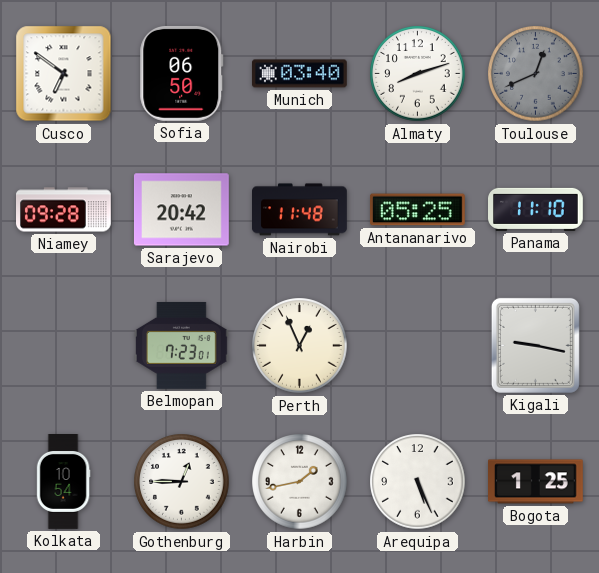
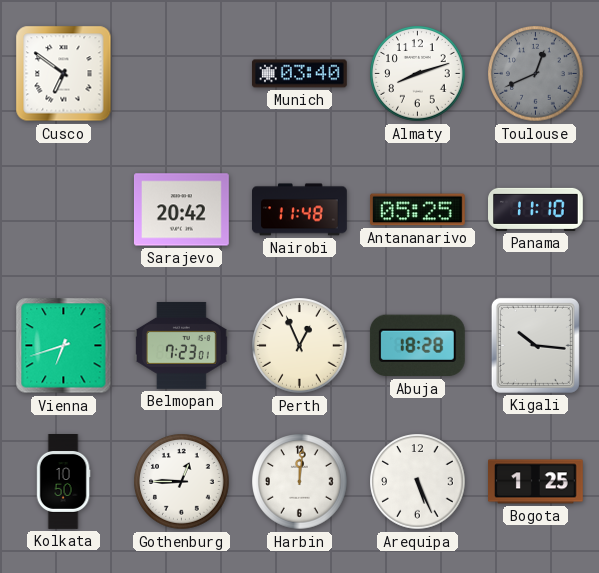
Sofia: 06:50 -> none
Niamey: 09:28 -> none
Vienna: none -> 6:42
Abuja: none -> 18:28
Kigali: 9:17 -> 10:16
Kolkata: 10:54 -> 10:50
Harbin: 1:43 -> 12:01
